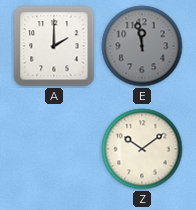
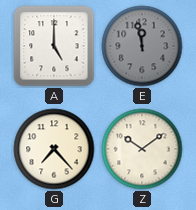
A: 2:00 -> 5:00
G: none -> 7:23
